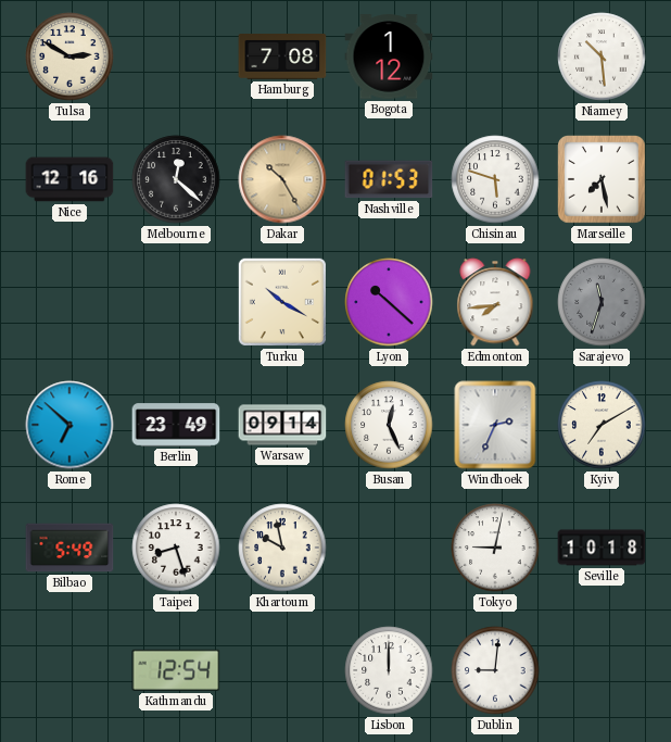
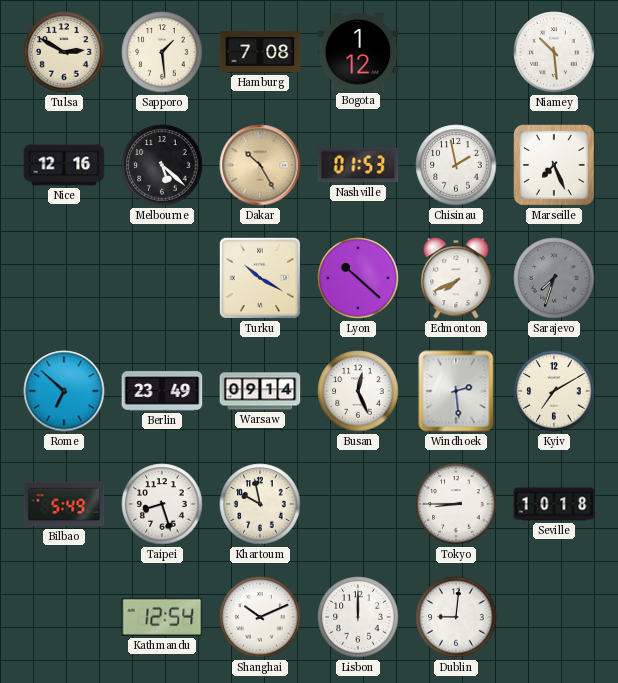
Sapporo: none -> 1:29
Melbourne: 12:22 -> 5:22
Chisinau: 5:48 -> 1:58
Marseille: 7:28 -> 7:26
Edmonton: 7:44 -> 7:41
Sarajevo: 11:33 -> 7:33
Windhoek: 2:34 -> 2:29
Tokyo: 9:02 -> 8:45
Shanghai: none -> 10:11
